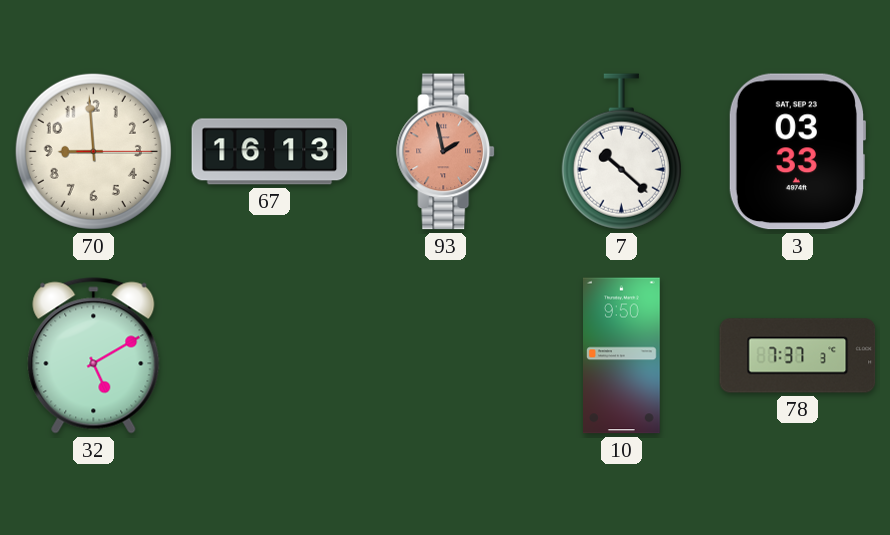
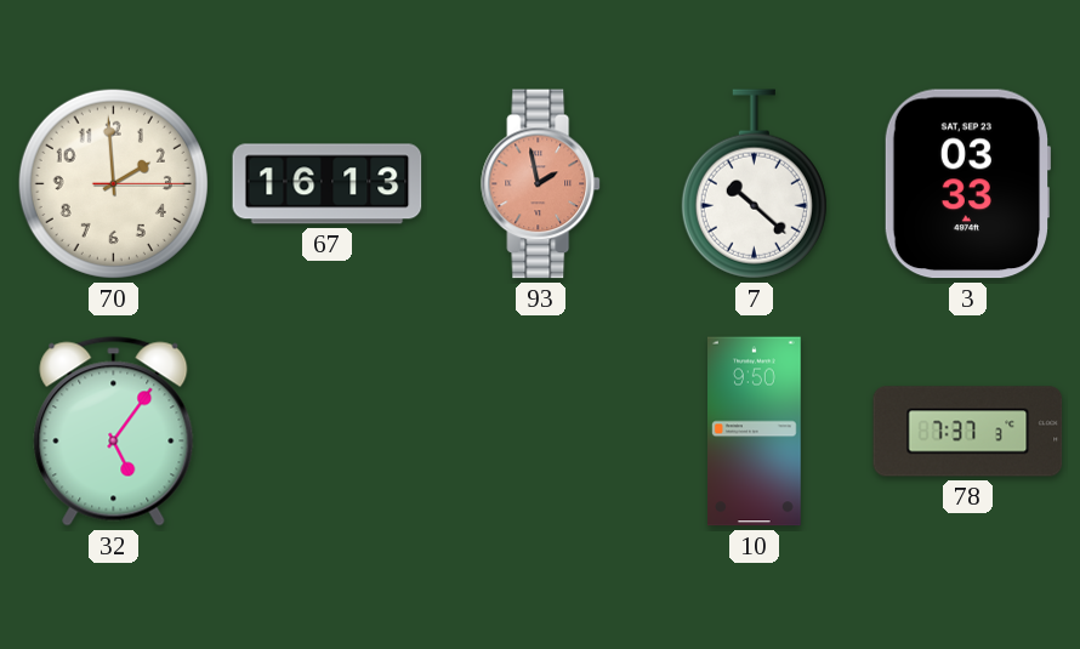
70: 8:59 -> 1:59
32: 5:10 -> 5:06
